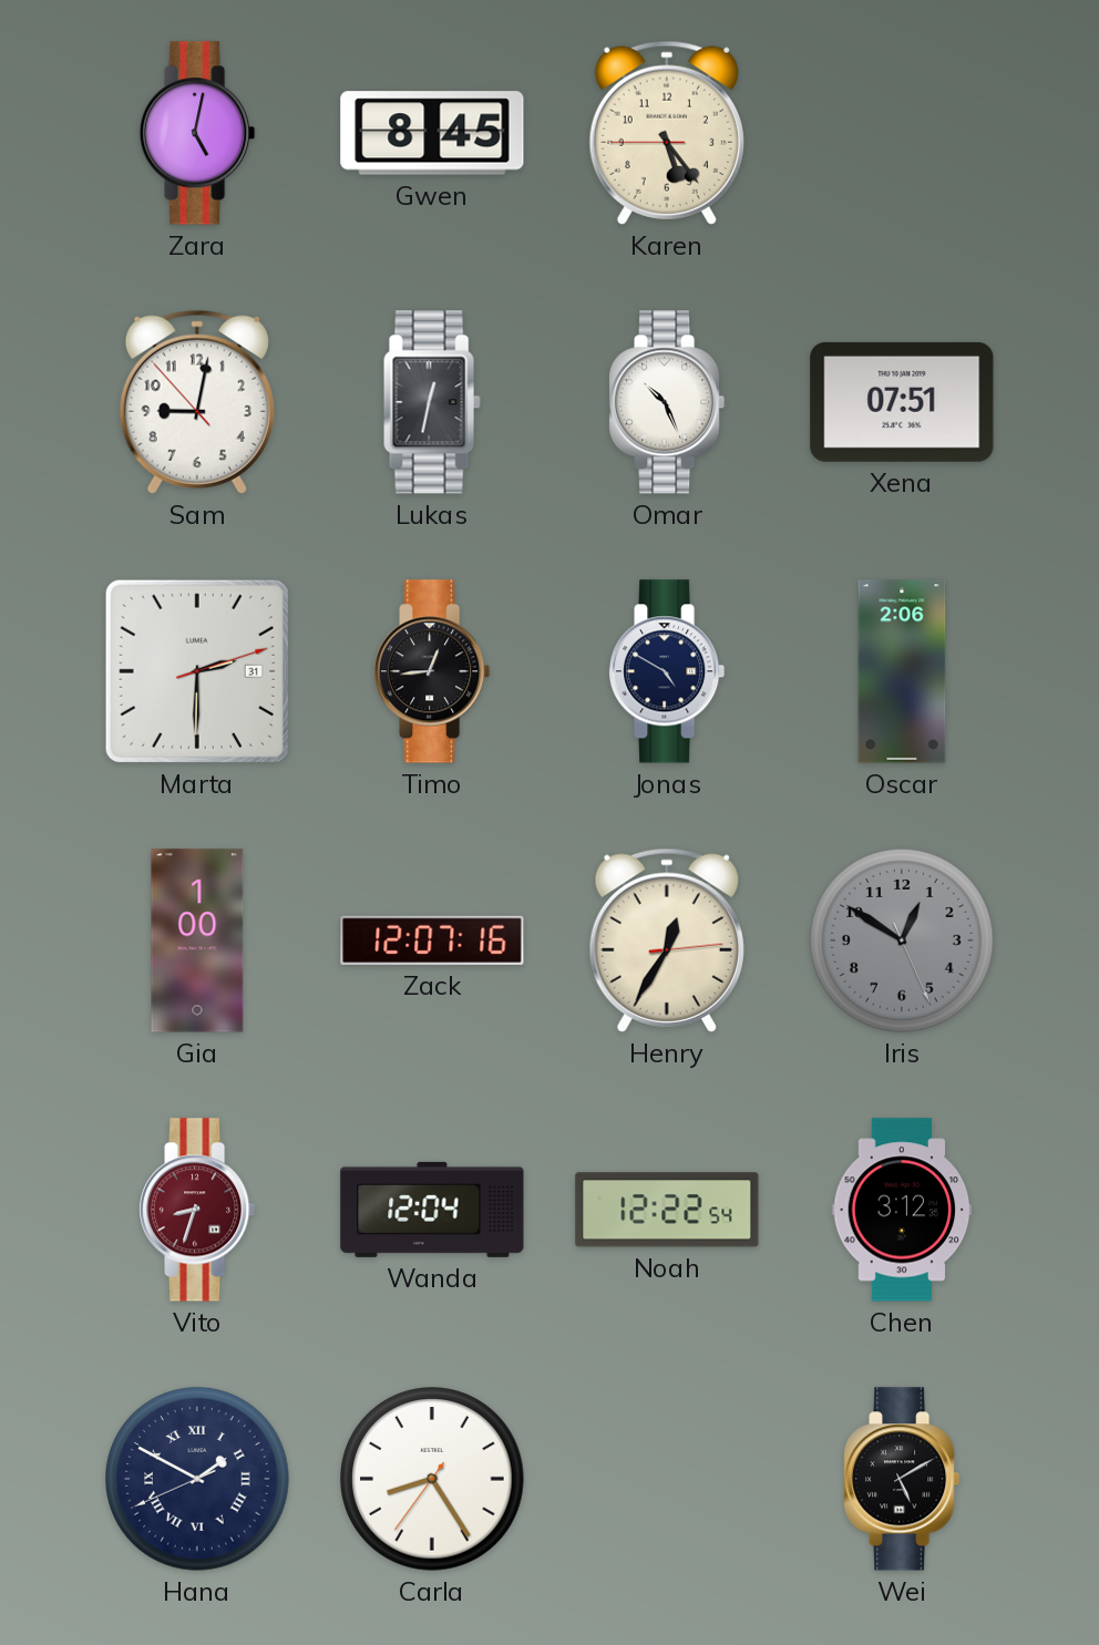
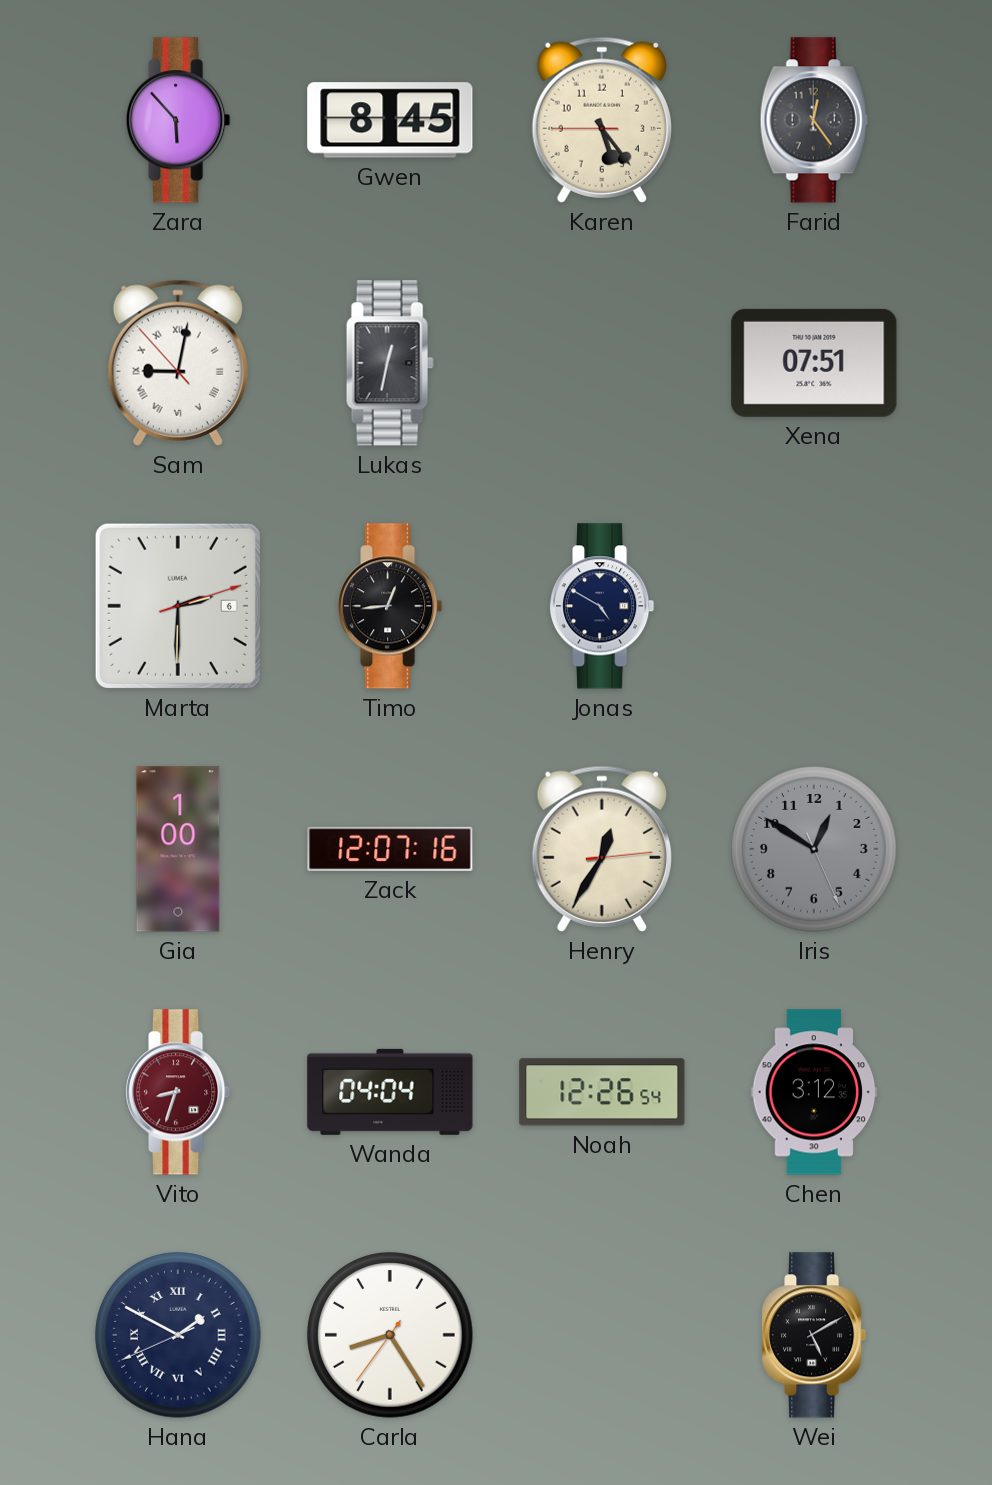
Zara: 5:02 -> 5:53
Farid: none -> 12:24
Sam numerals: Arabic -> Roman
Omar: 10:26 -> none
Marta date: 31 -> 6
Oscar: 2:06 -> none
Wanda: 12:04 -> 04:04
Noah: 12:22 -> 12:26
